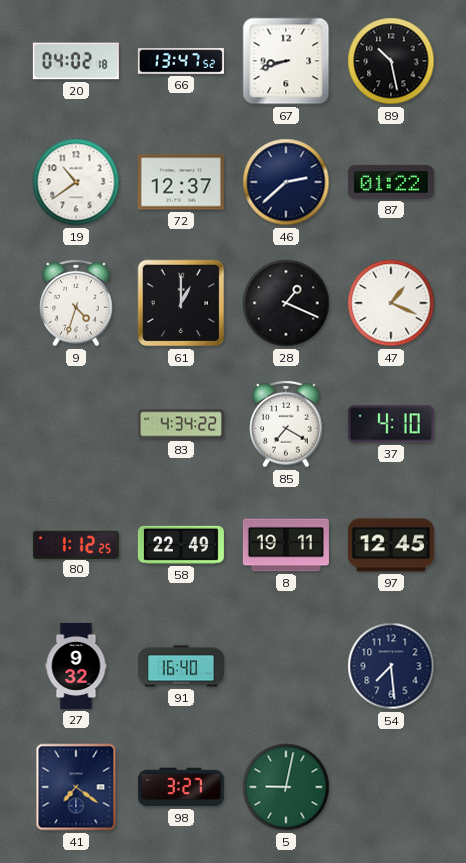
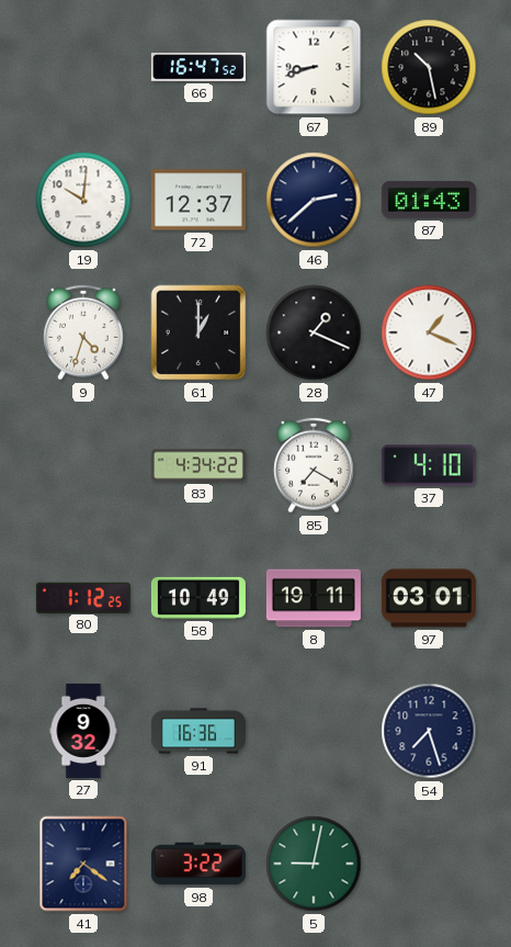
20: 04:02 -> none
66: 13:47 -> 16:47
19: 10:39 -> 10:01
87: 01:22 -> 01:43
58: 22:49 -> 10:49
97: 12:45 -> 03:01
91: 16:40 -> 16:36
54: 7:29 -> 7:27
98: 3:27 -> 3:22
